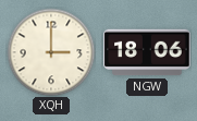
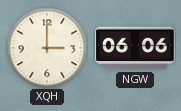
NGW: 18:06 -> 06:06
